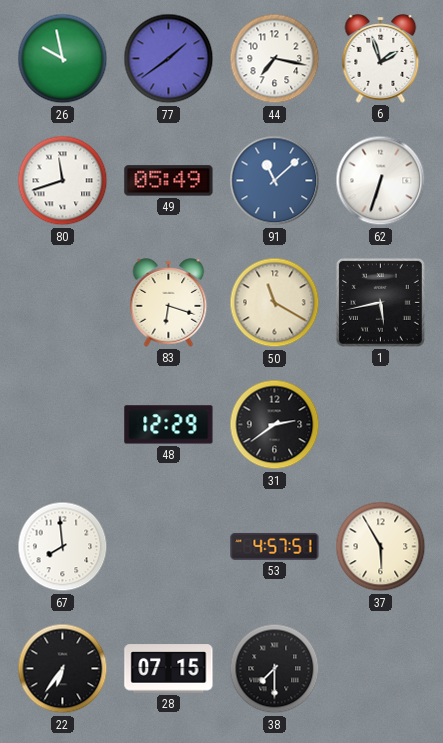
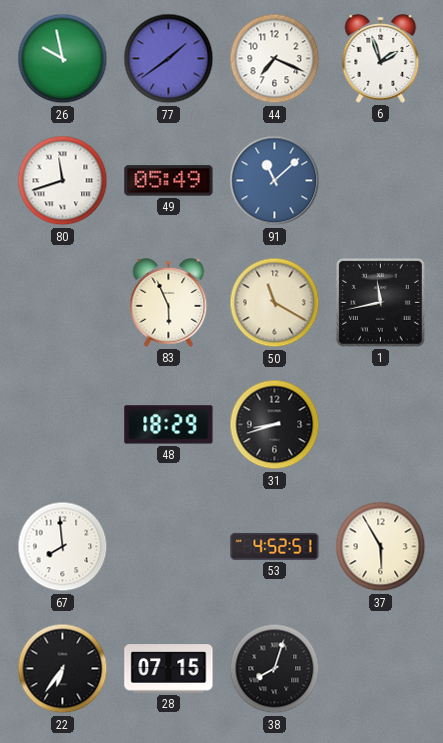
44: 7:17 -> 7:19
62: 6:33 -> none
83: 6:18 -> 5:56
1: 5:43 -> 11:43
48: 12:29 -> 18:29
31: 2:39 -> 8:42
53: 4:57 -> 4:52
38: 7:30 -> 8:03
